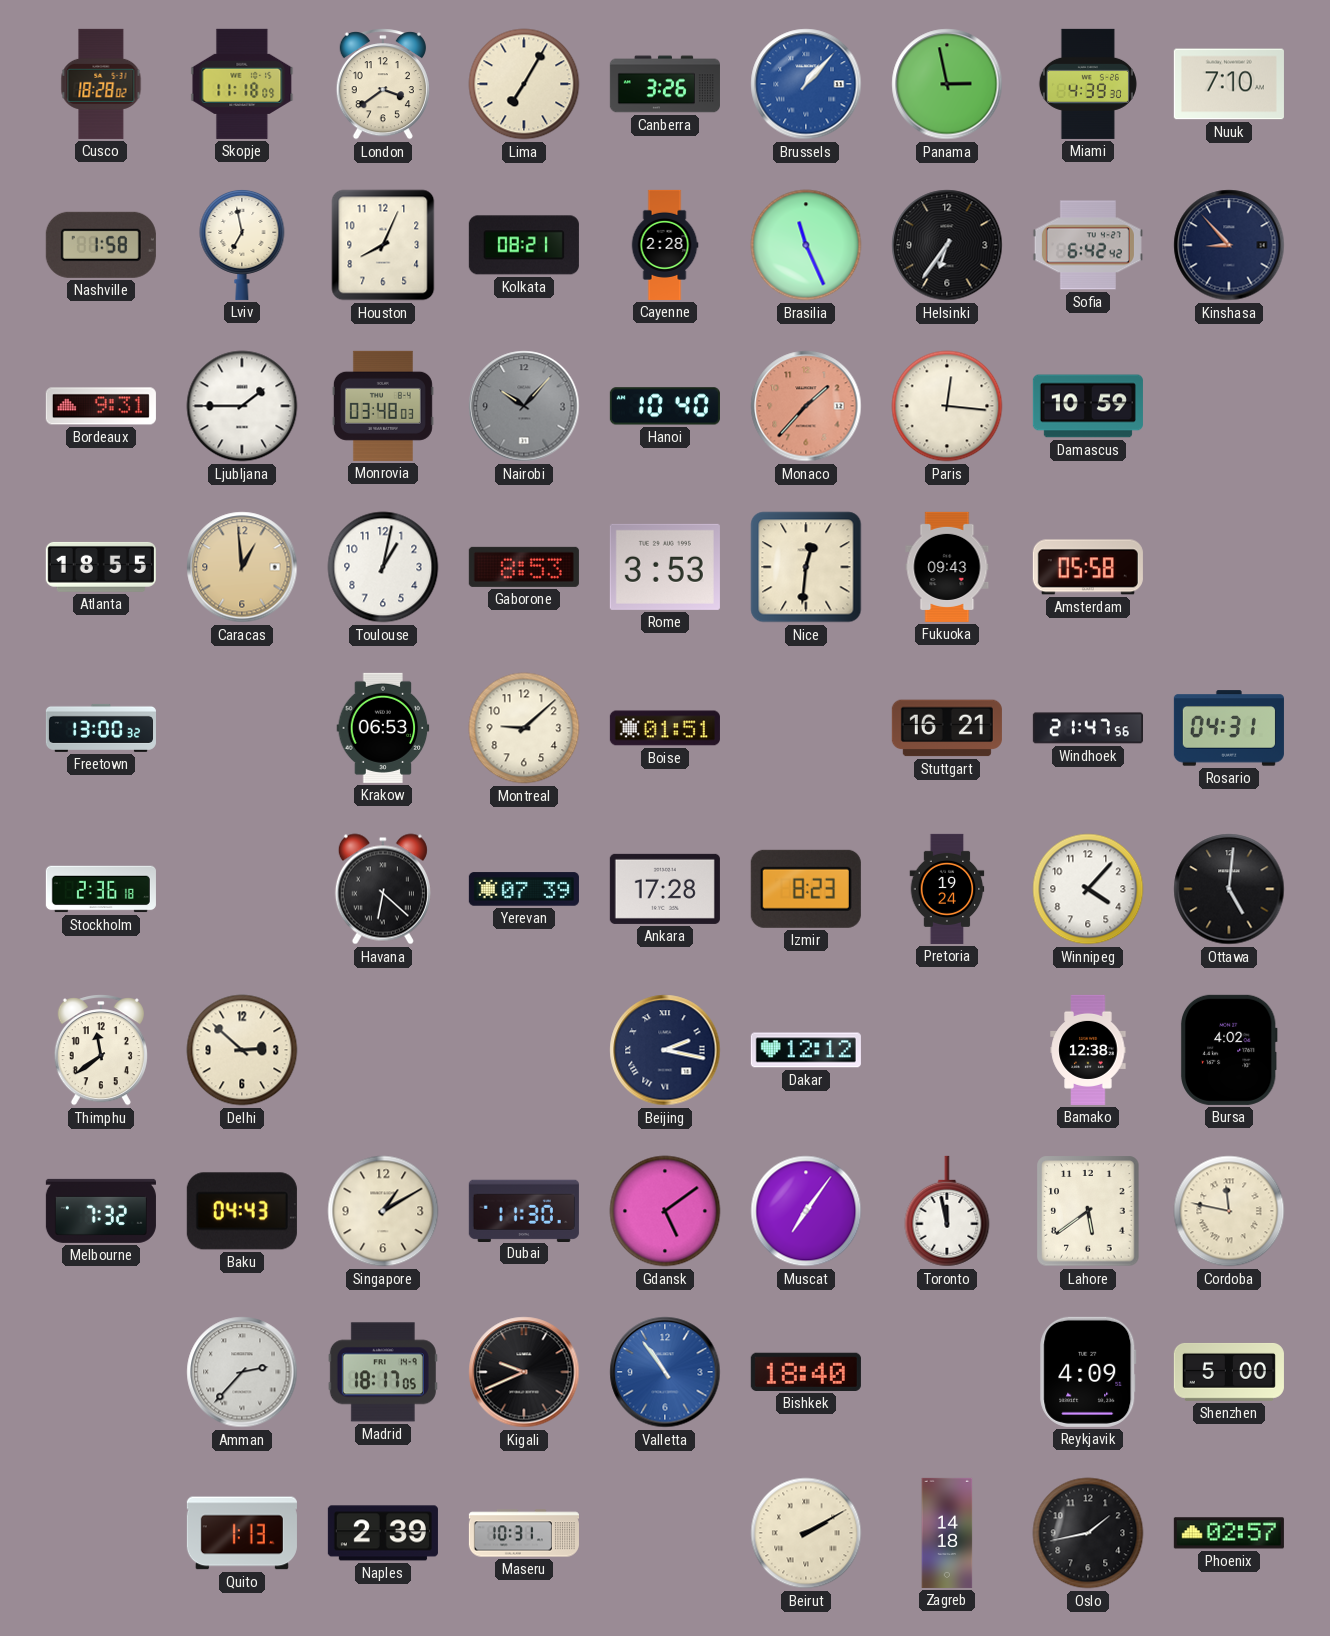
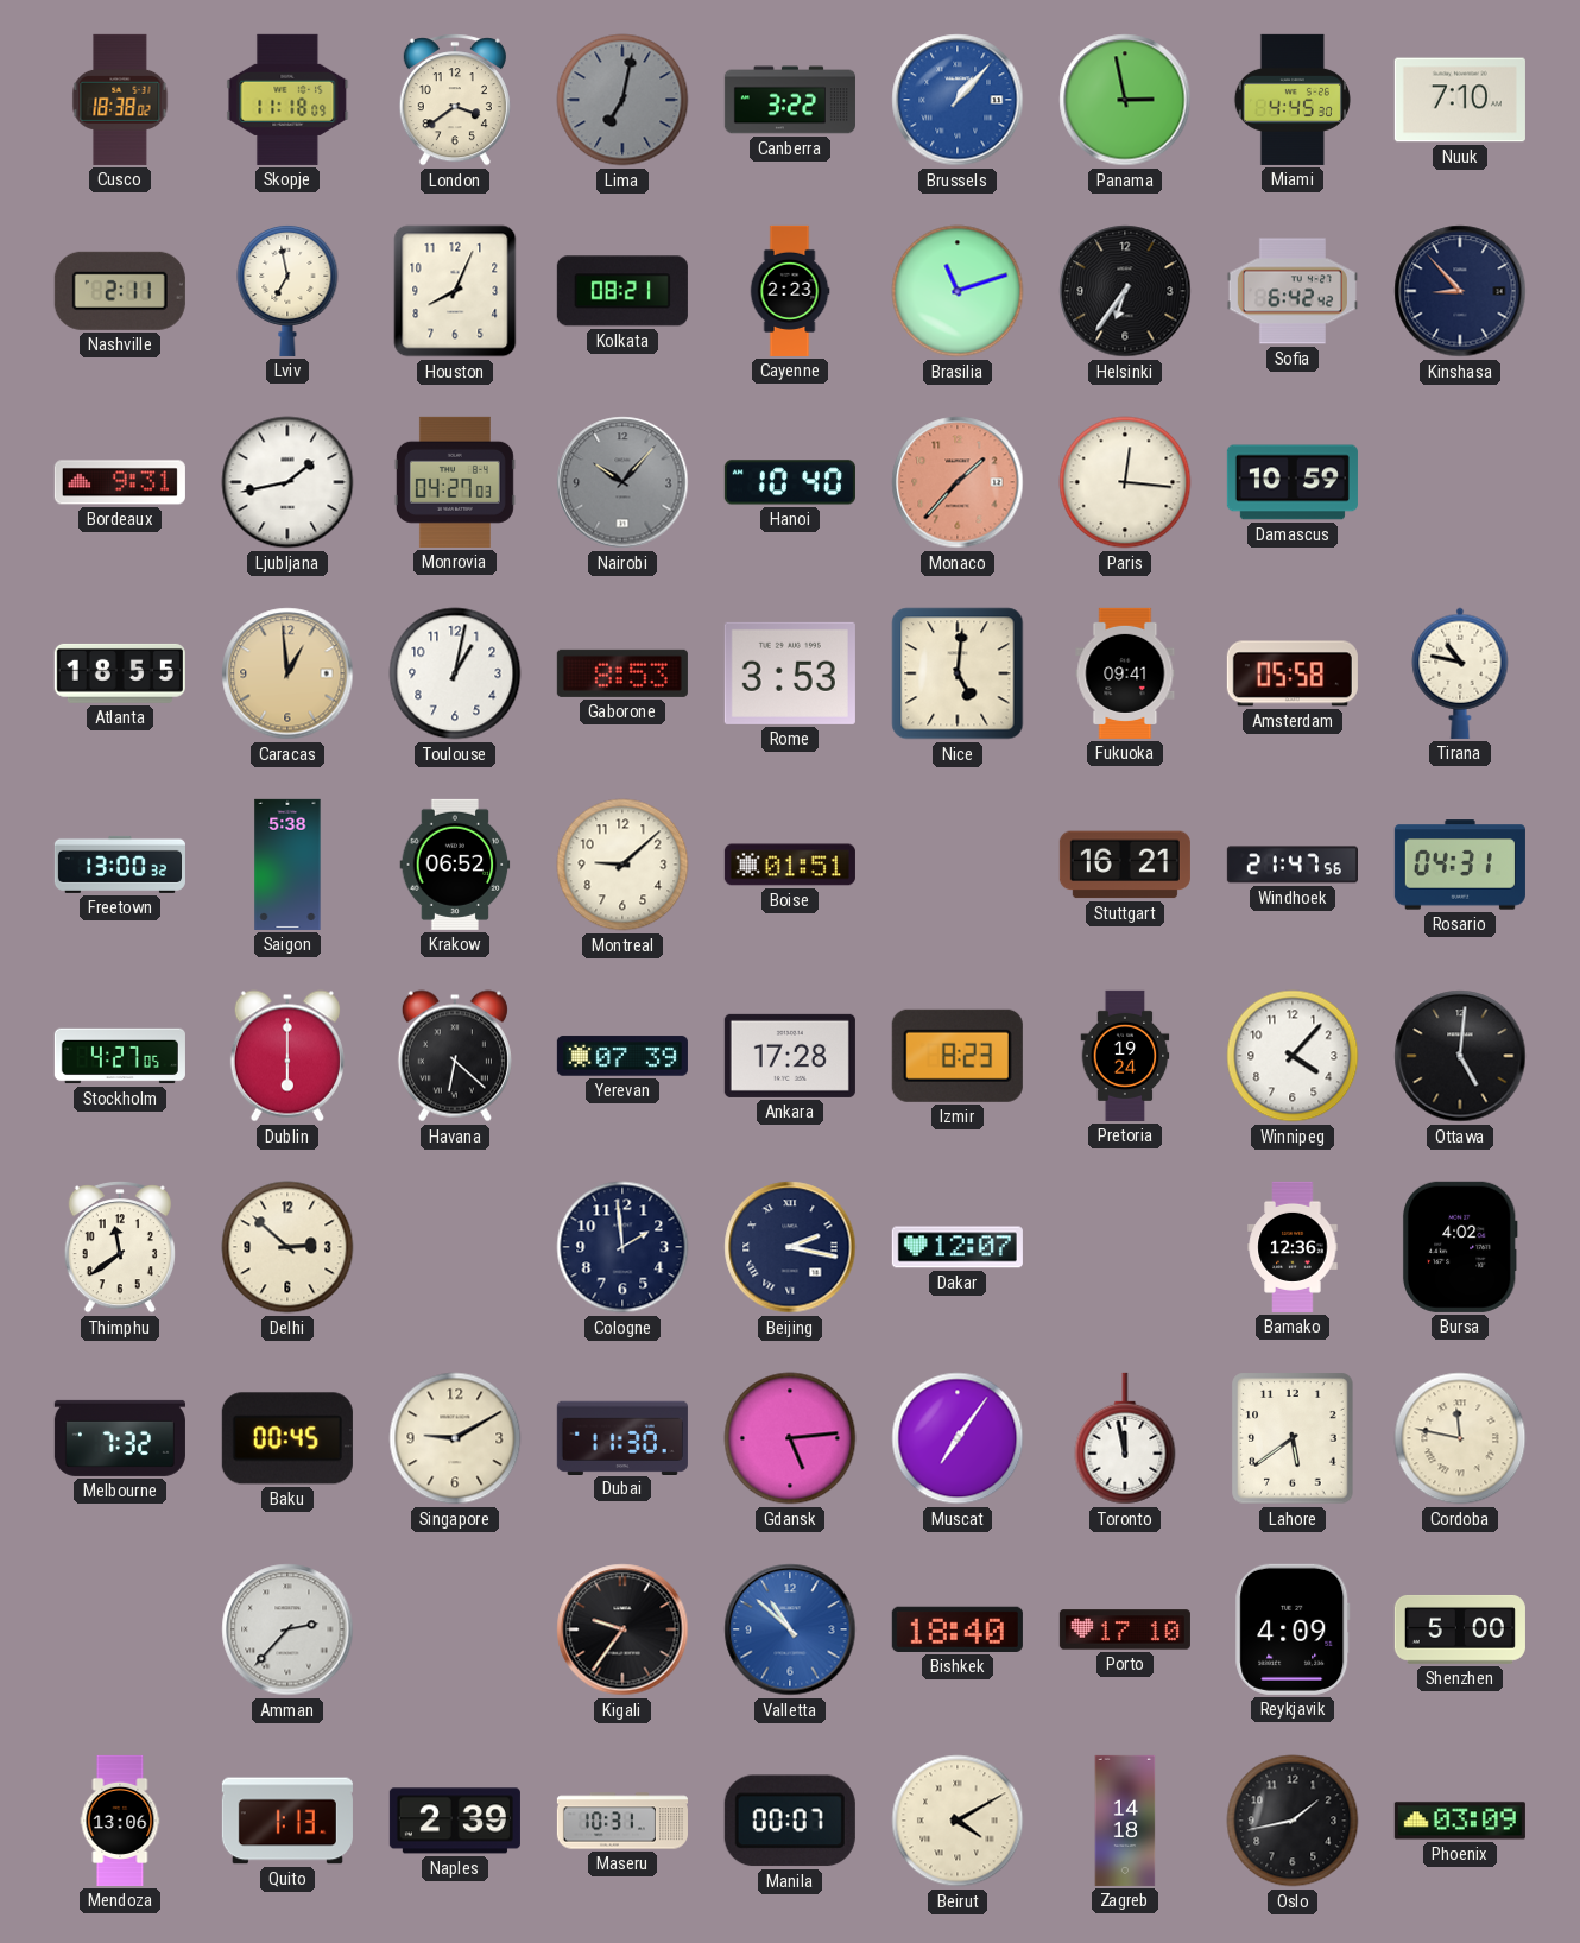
Cusco: 18:28 -> 18:38
Lima: 7:05 -> 7:02
Lima dial: cream -> grey
Canberra: 3:26 -> 3:22
Miami: 4:39 -> 4:45
Nashville: 1:58 -> 2:11
Cayenne: 2:28 -> 2:23
Brasilia: 11:26 -> 11:12
Ljubljana: 1:45 -> 1:43
Monrovia: 03:48 -> 04:27
Nice: 12:31 -> 5:01
Fukuoka: 09:43 -> 09:41
Tirana: none -> 10:47
Saigon: none -> 5:38
Krakow: 06:53 -> 06:52
Stockholm: 2:36 -> 4:27
Dublin: none -> 6:00
Cologne: none -> 1:59
Dakar: 12:12 -> 12:07
Bamako: 12:38 -> 12:36
Baku: 04:43 -> 00:45
Singapore: 1:10 -> 9:10
Gdansk: 5:09 -> 5:14
Madrid: 18:17 -> none
Kigali: 9:41 -> 9:36
Valletta: 10:54 -> 10:52
Porto: none -> 17:10
Mendoza: none -> 13:06
Manila: none -> 00:07
Beirut: 2:10 -> 4:10
Phoenix: 02:57 -> 03:09
